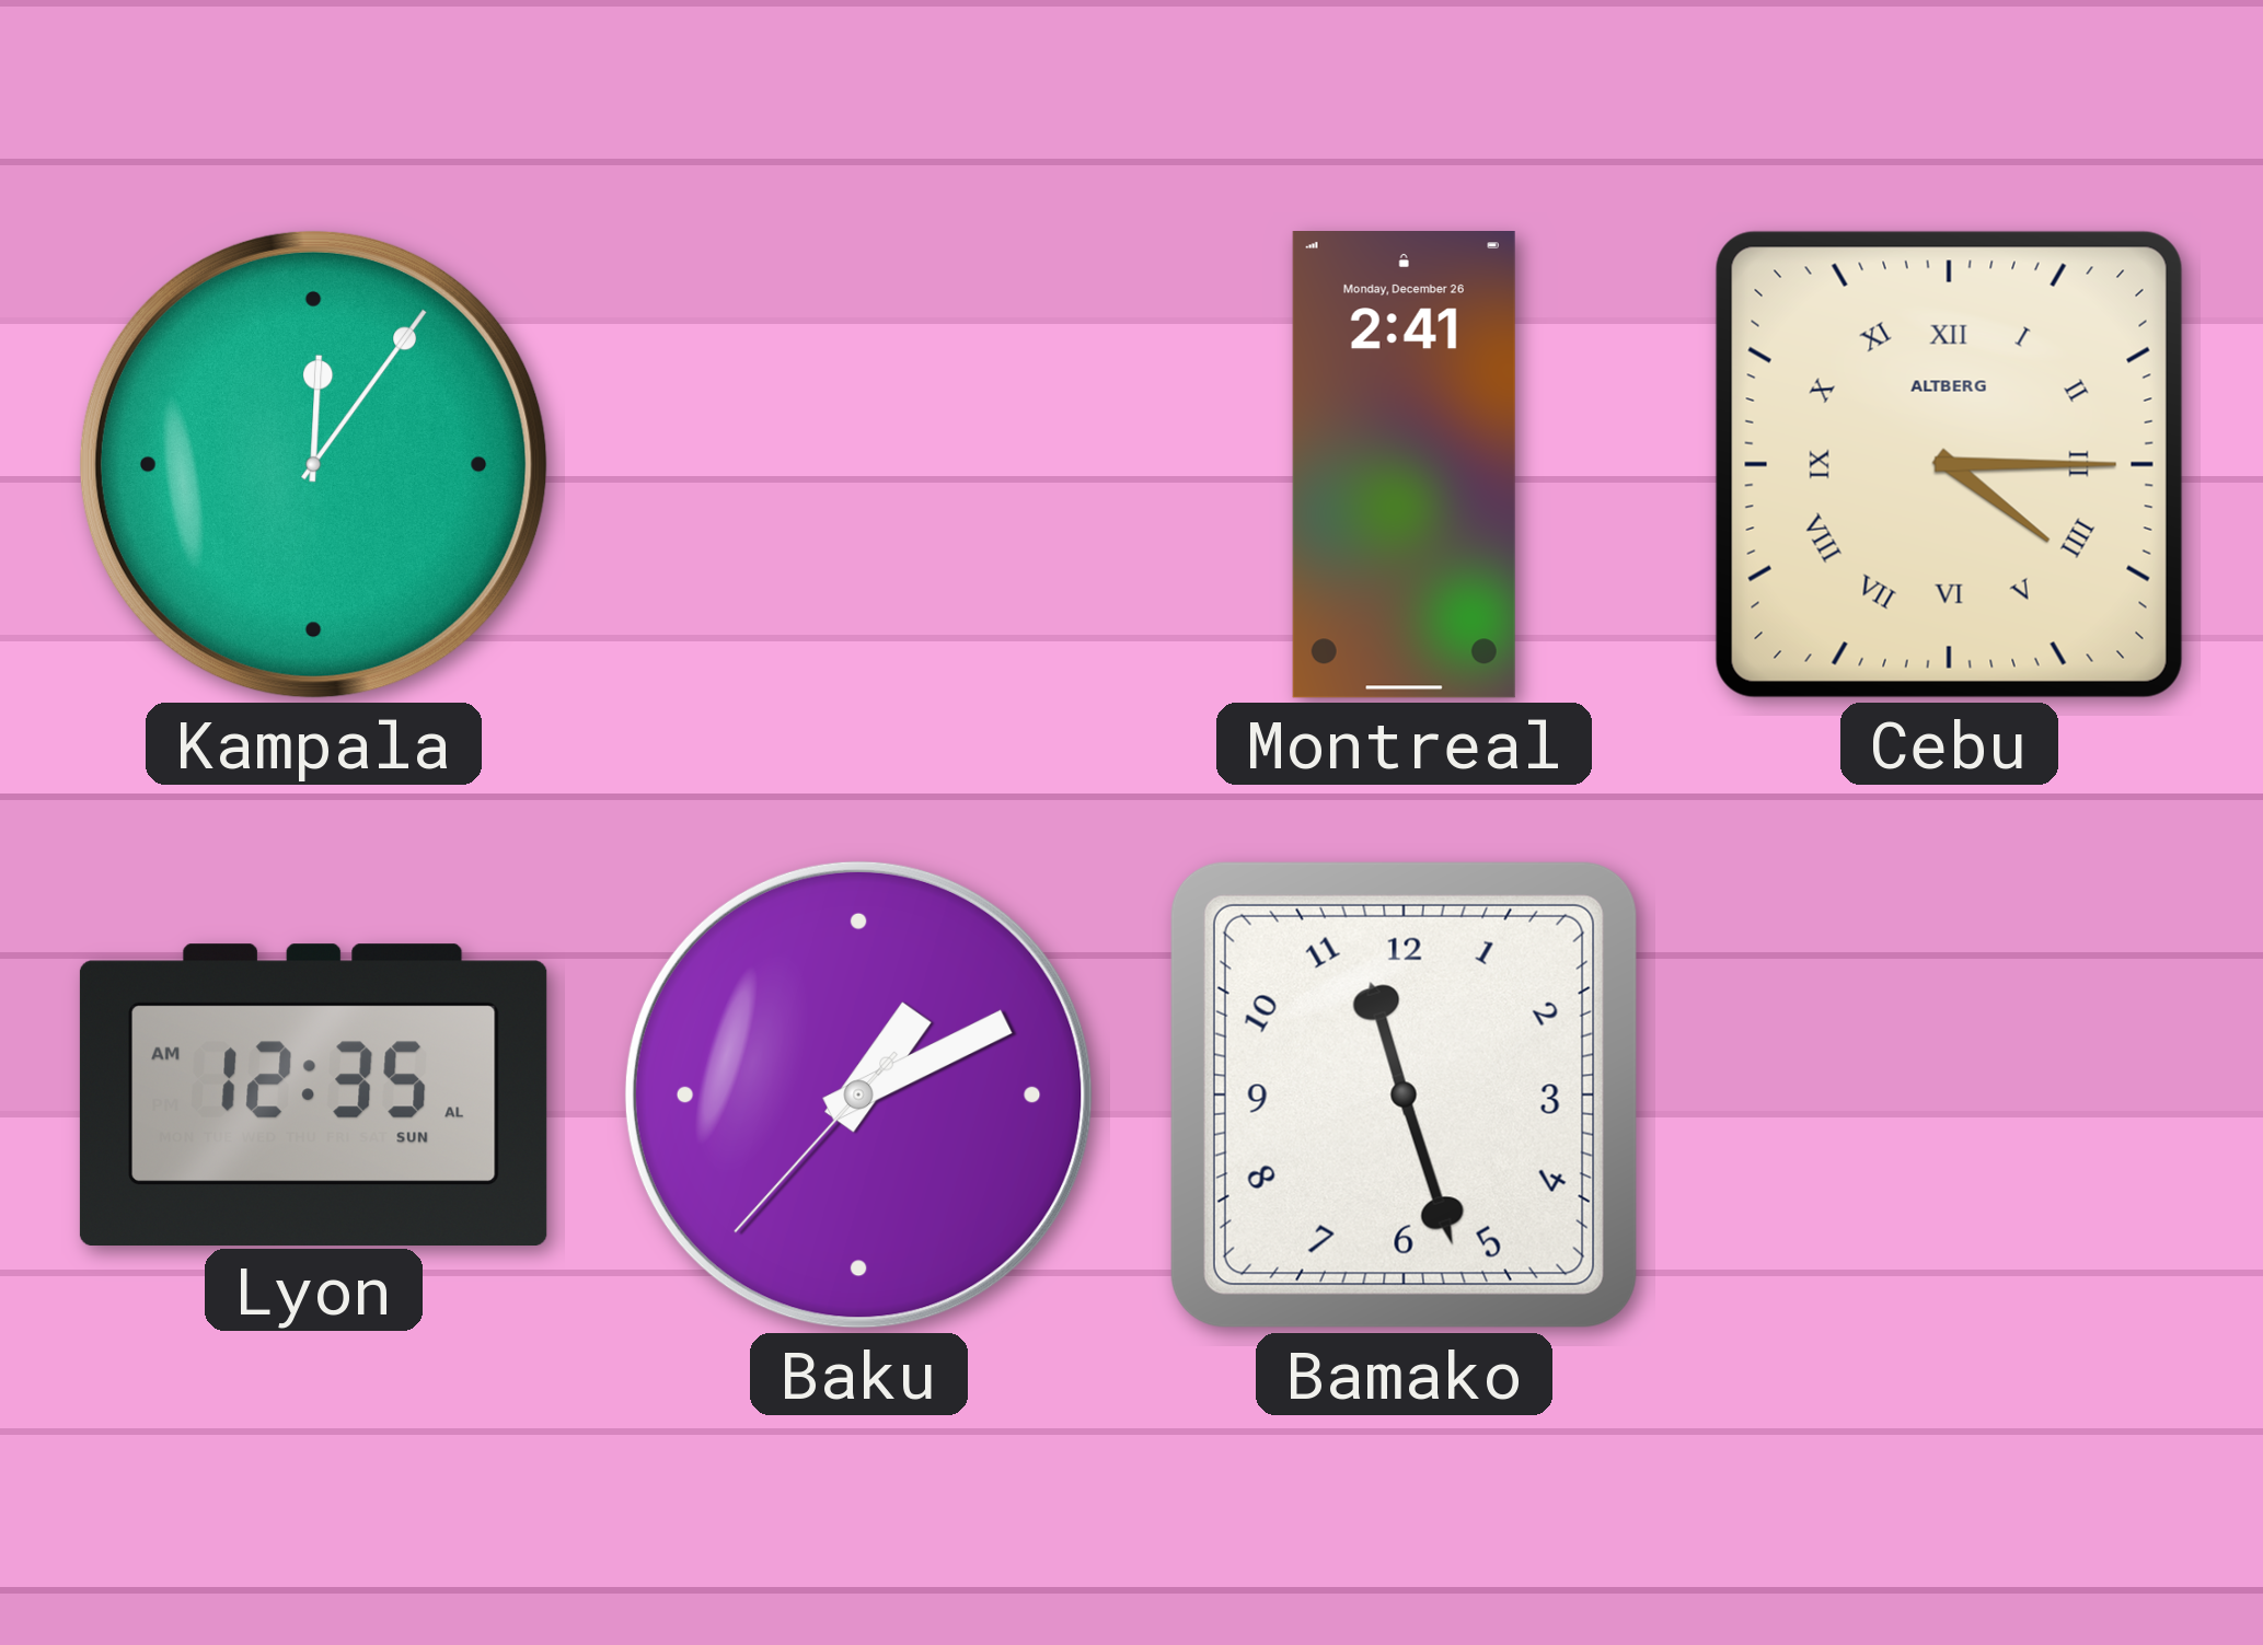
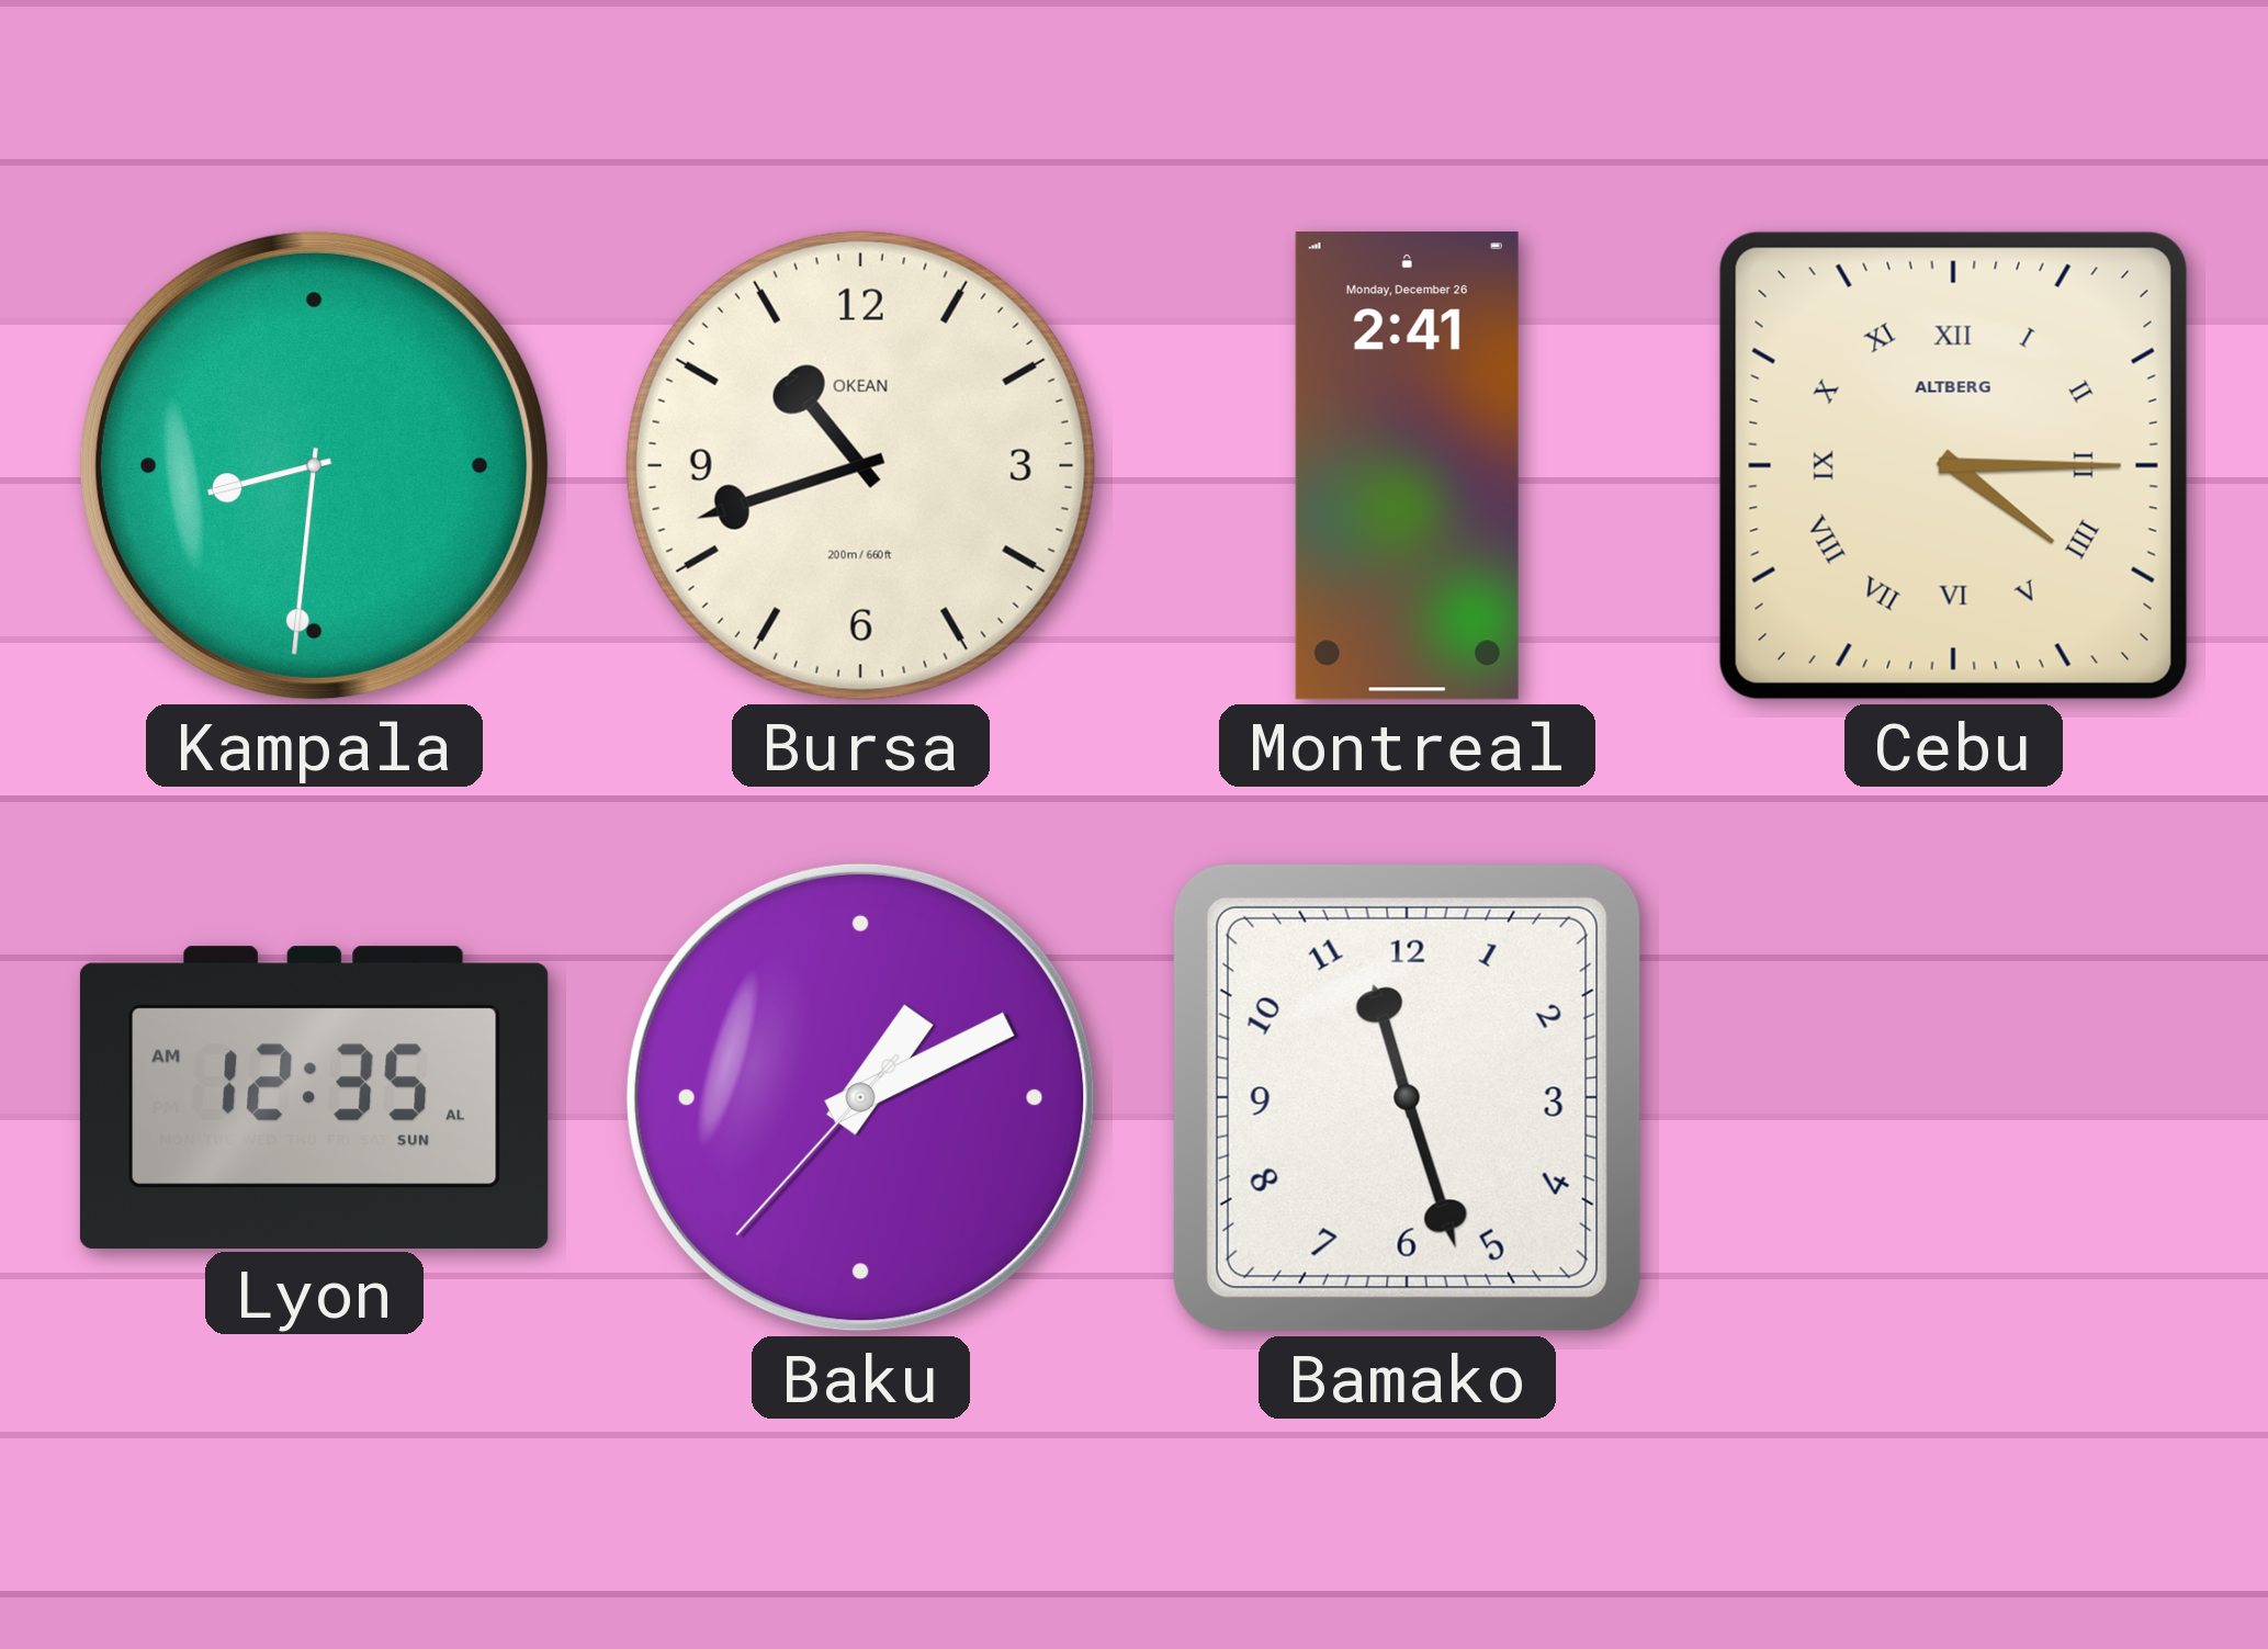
Kampala: 12:06 -> 8:31
Bursa: none -> 10:42
